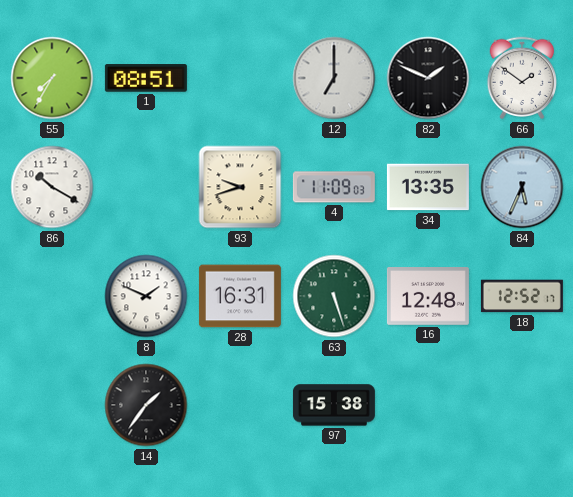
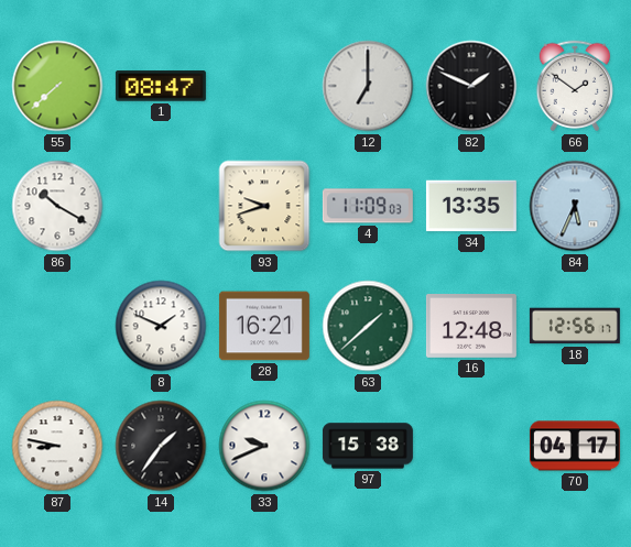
55: 7:35 -> 7:38
1: 08:51 -> 08:47
28: 16:31 -> 16:21
63: 5:27 -> 1:38
18: 12:52 -> 12:56
87: none -> 8:47
33: none -> 9:41
70: none -> 04:17
